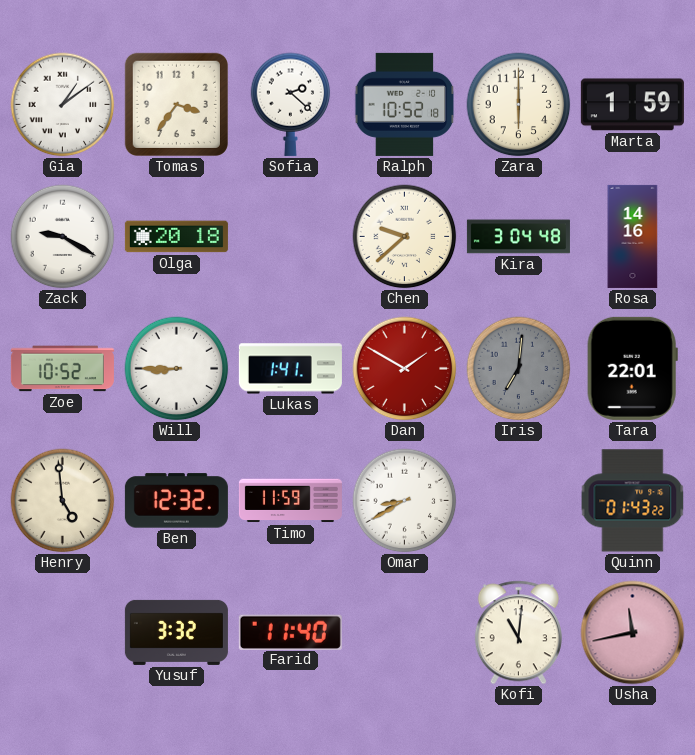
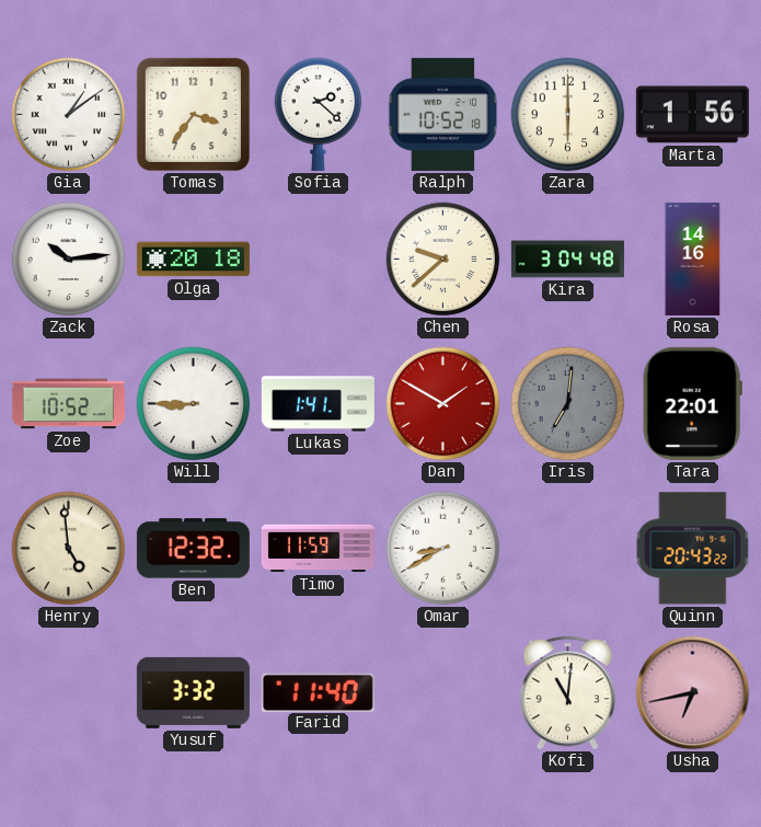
Marta: 1:59 -> 1:56
Zack: 9:20 -> 10:14
Quinn: 01:43 -> 20:43
Usha: 11:43 -> 6:43
